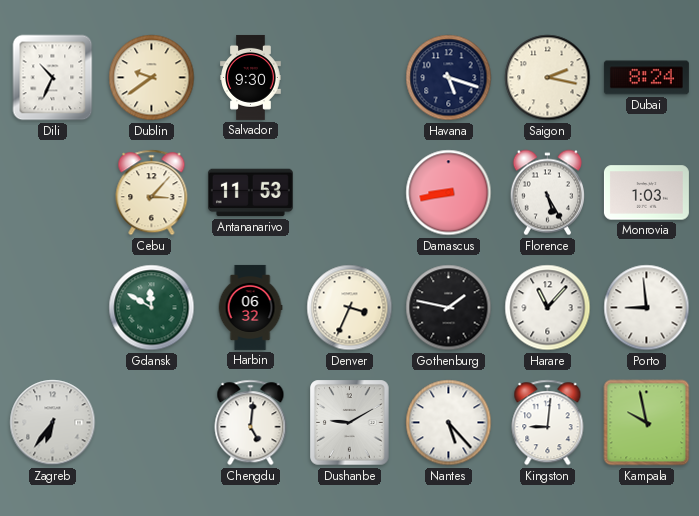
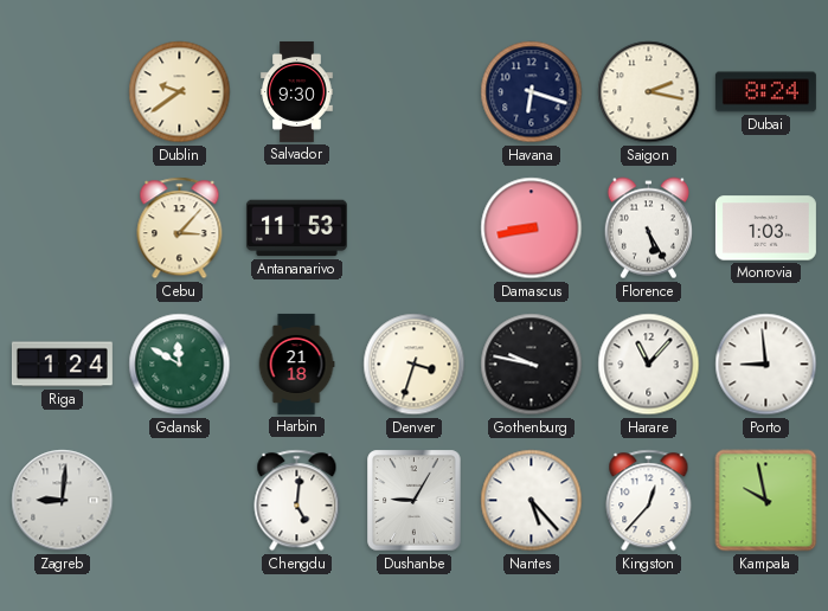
Dili: 10:34 -> none
Havana: 5:18 -> 6:18
Riga: none -> 1:24
Harbin: 06:32 -> 21:18
Denver: 3:34 -> 3:33
Gothenburg: 1:47 -> 9:47
Zagreb: 6:36 -> 9:01
Dushanbe: 9:10 -> 9:05
Kingston: 9:01 -> 12:37
